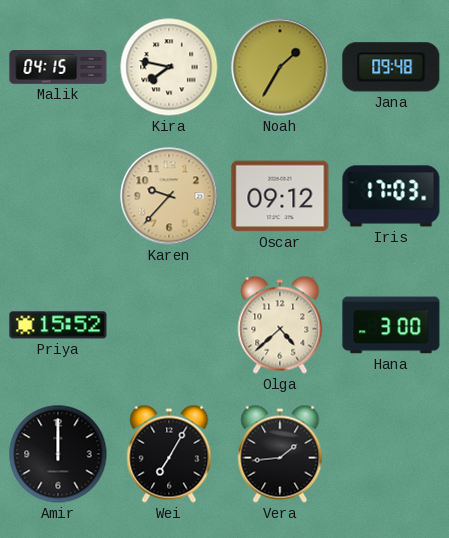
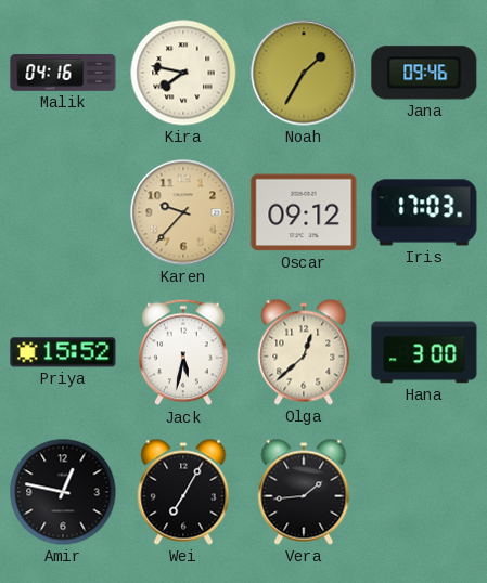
Malik: 04:15 -> 04:16
Jana: 09:48 -> 09:46
Jack: none -> 5:32
Olga: 4:38 -> 12:38
Amir: 12:00 -> 12:47
